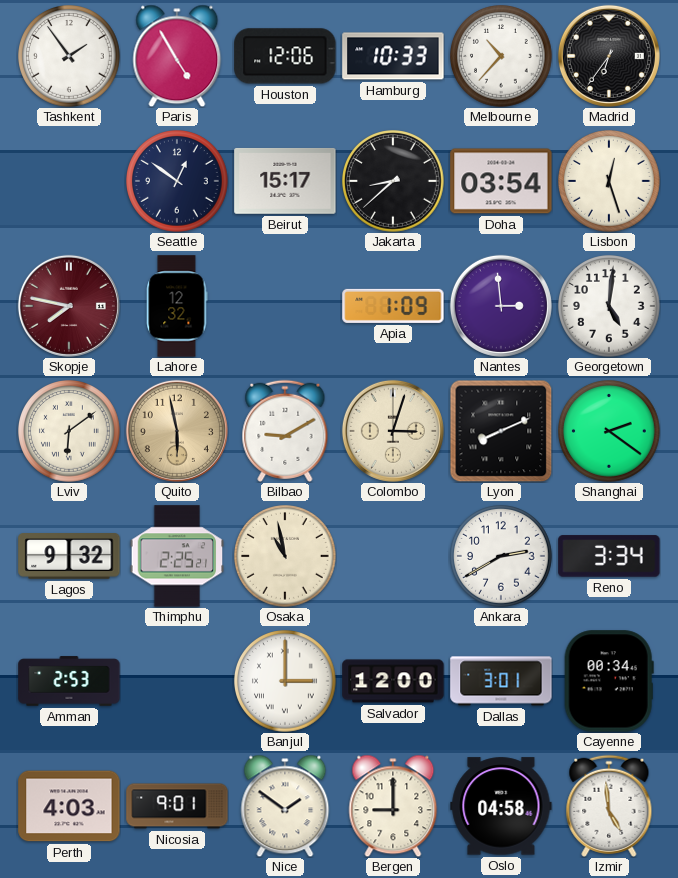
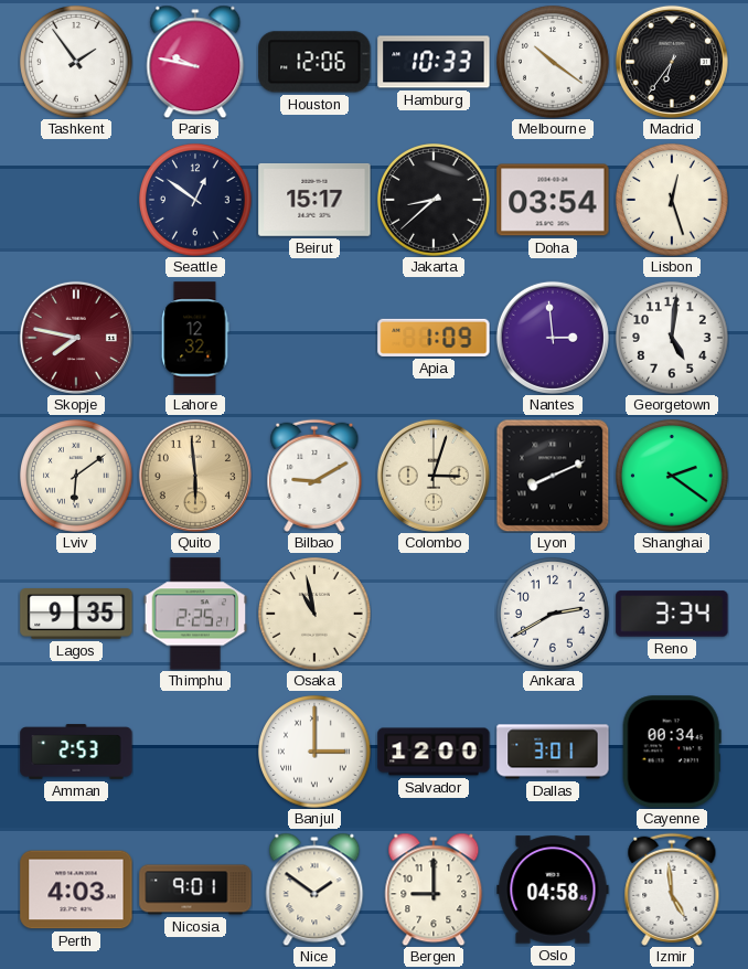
Paris: 4:55 -> 9:47
Melbourne: 10:37 -> 10:21
Quito: 5:58 -> 5:59
Lagos: 9:32 -> 9:35
